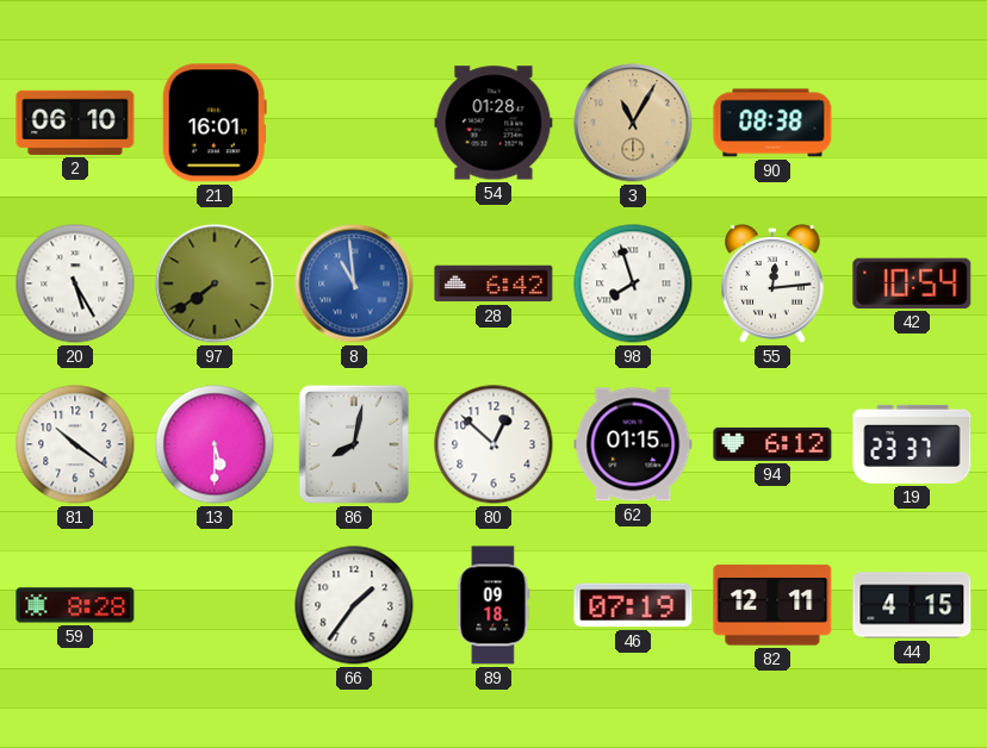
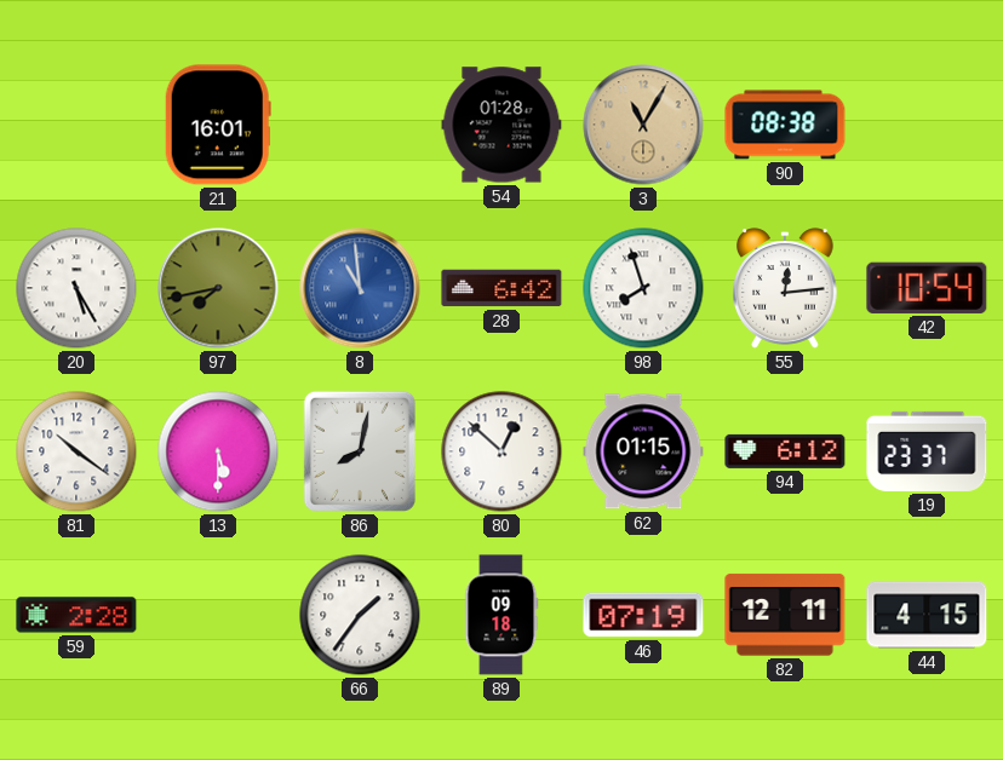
2: 06:10 -> none
97: 7:39 -> 7:43
59: 8:28 -> 2:28
